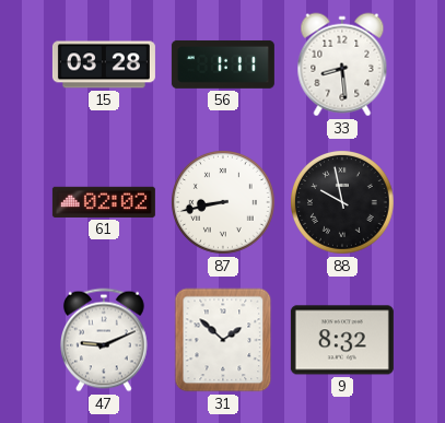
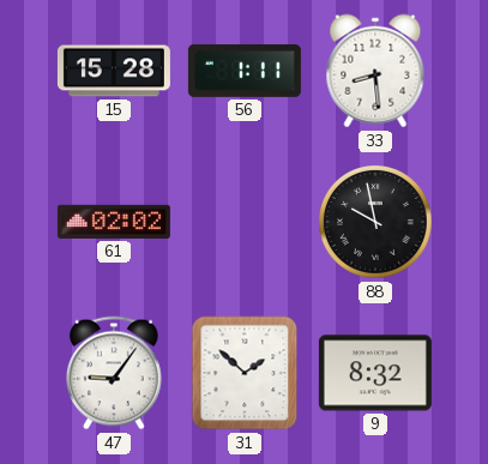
15: 03:28 -> 15:28
87: 8:43 -> none
47: 9:11 -> 9:06
